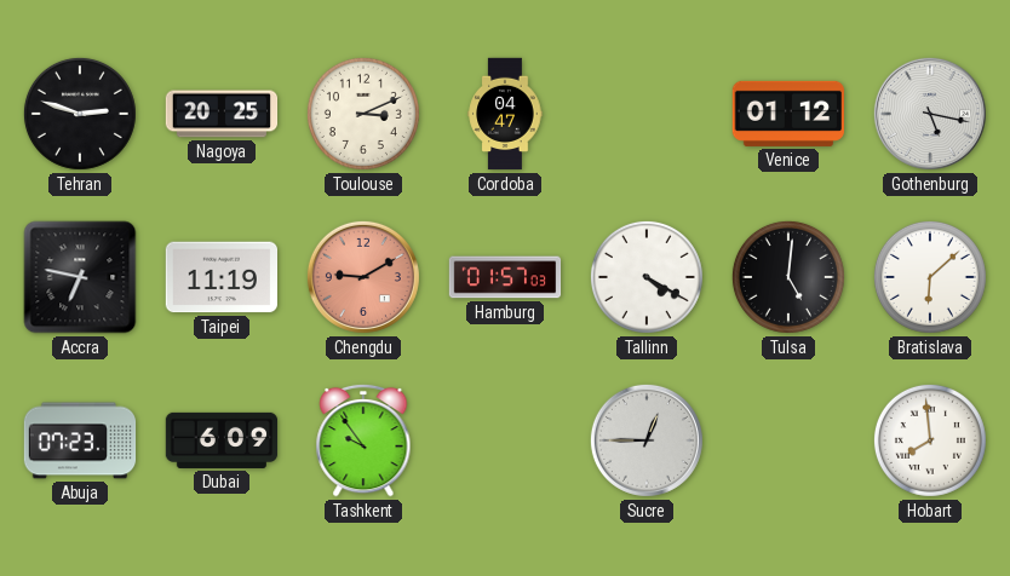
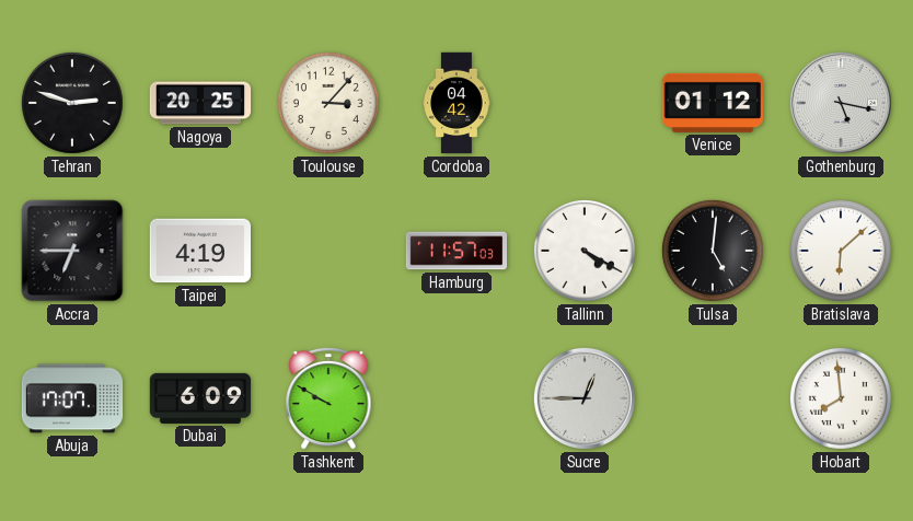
Toulouse: 3:11 -> 3:07
Cordoba: 04:47 -> 04:42
Accra: 6:47 -> 6:45
Taipei: 11:19 -> 4:19
Chengdu: 9:10 -> none
Hamburg: 01:57 -> 11:57
Abuja: 07:23 -> 17:07
Tashkent: 9:54 -> 9:50
